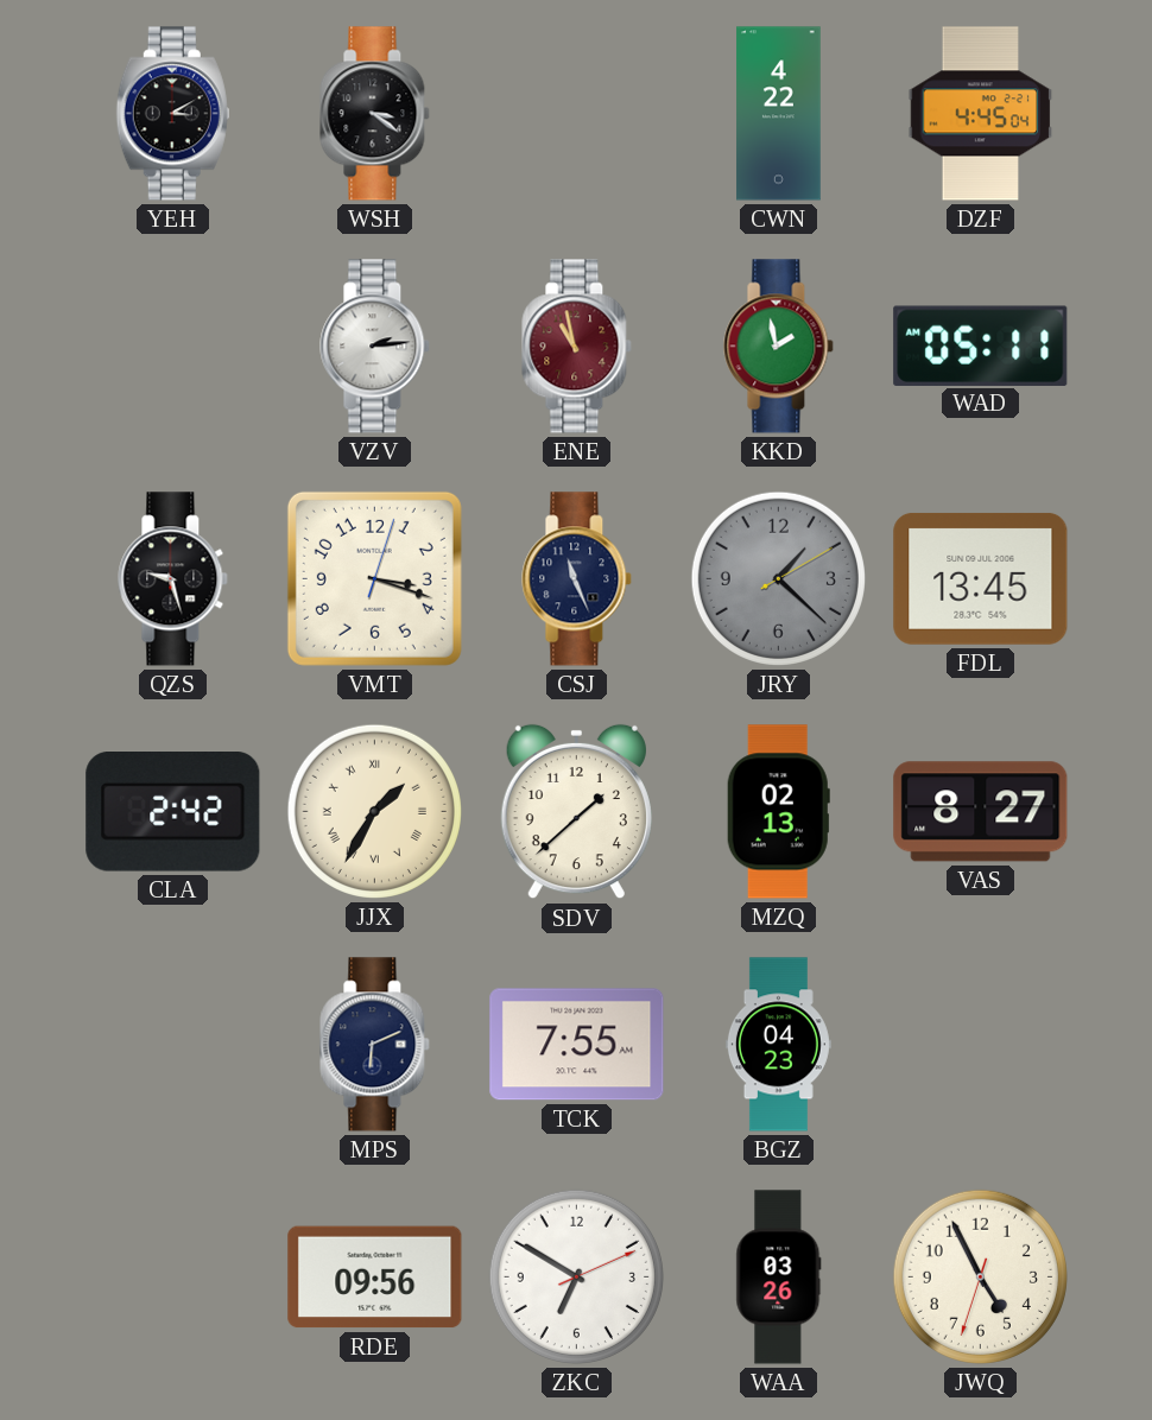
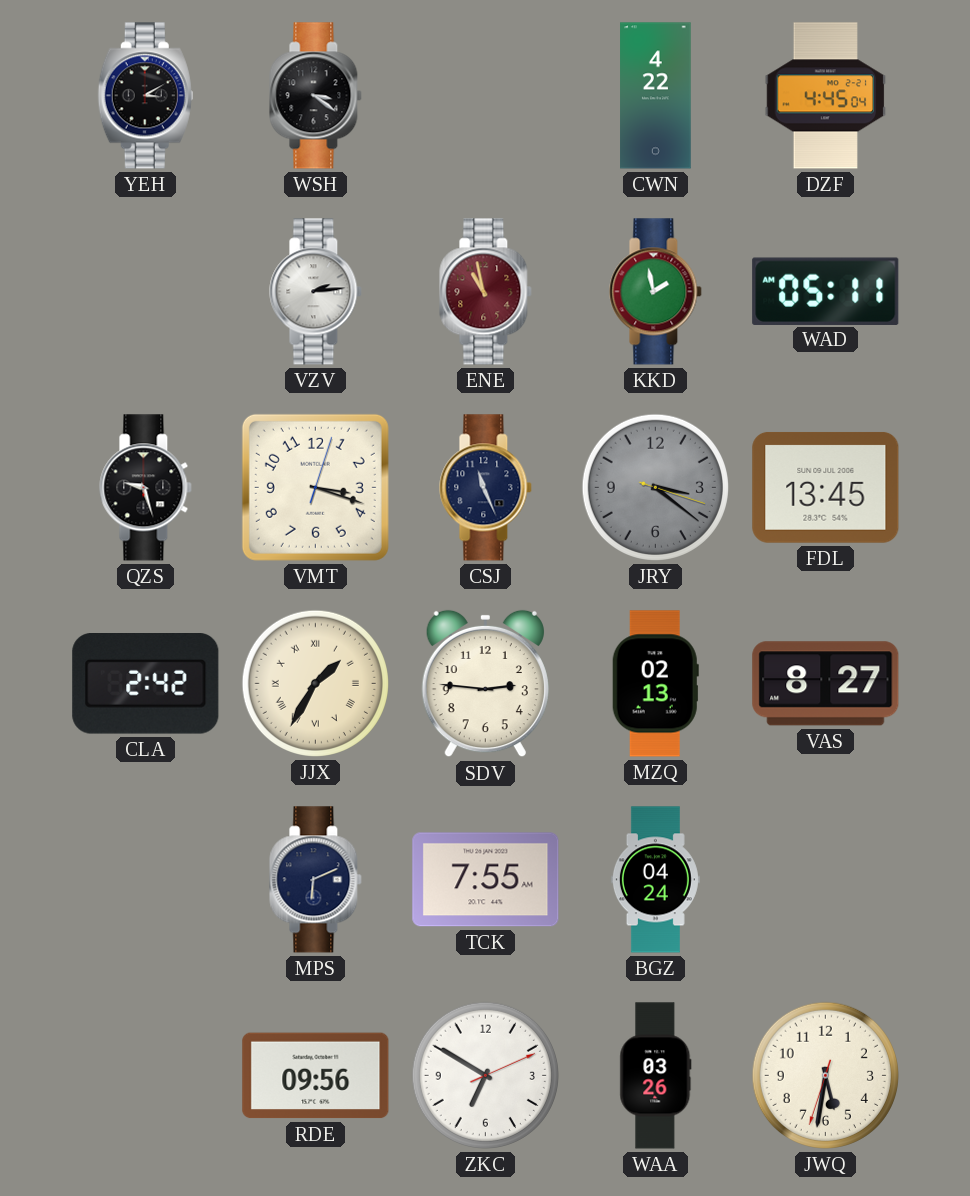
JRY: 1:22 -> 3:21
SDV: 1:38 -> 2:46
BGZ: 04:23 -> 04:24
JWQ: 4:55 -> 5:31
